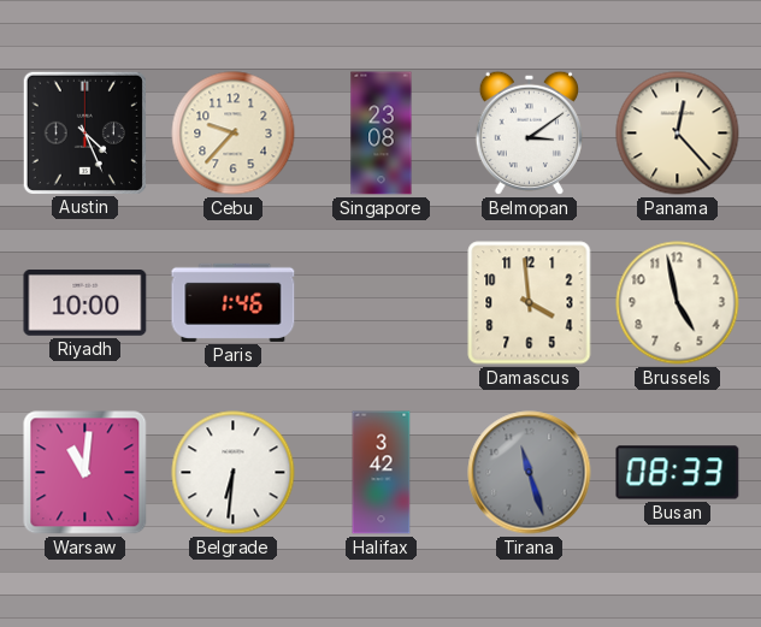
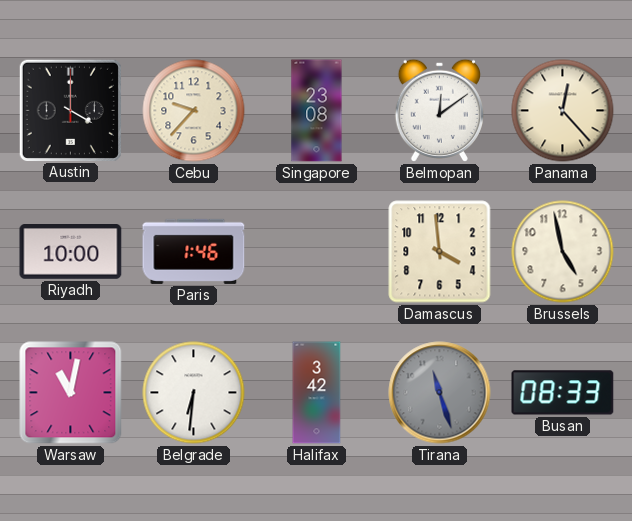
Austin: 4:26 -> 4:00
Belmopan: 3:09 -> 12:09
Warsaw: 11:01 -> 11:02
